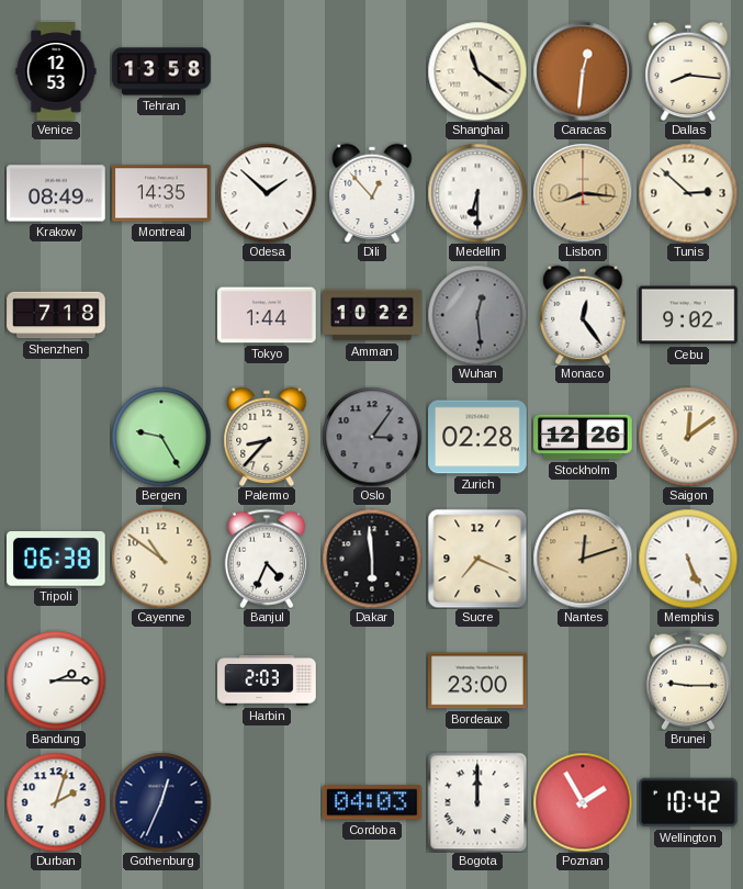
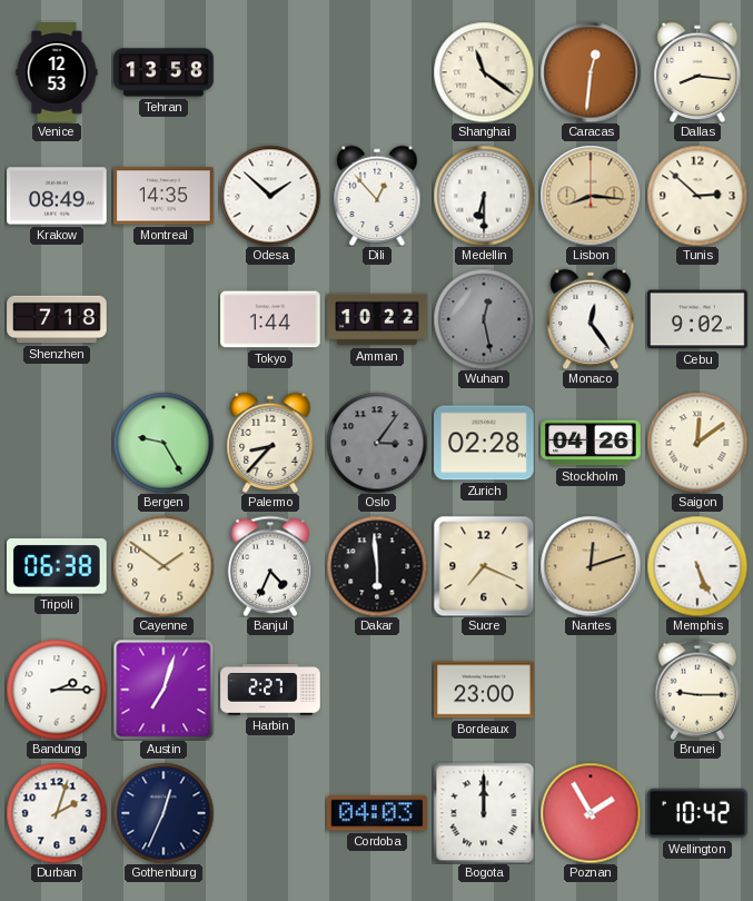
Wuhan: 12:29 -> 12:28
Stockholm: 12:26 -> 04:26
Cayenne: 10:51 -> 1:51
Austin: none -> 7:03
Harbin: 2:03 -> 2:27
